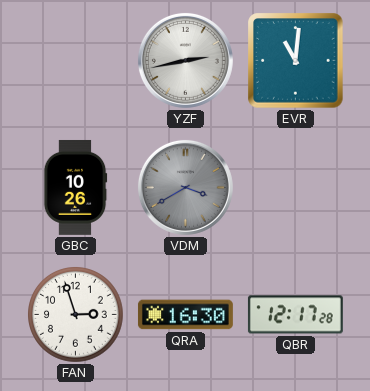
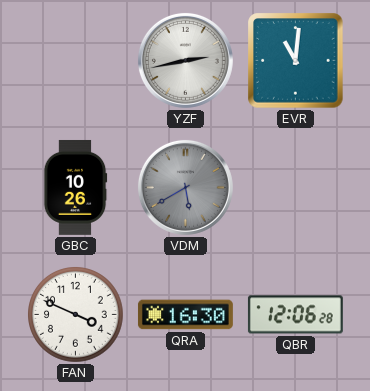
VDM: 3:40 -> 5:40
FAN: 2:57 -> 3:49
QBR: 12:17 -> 12:06
